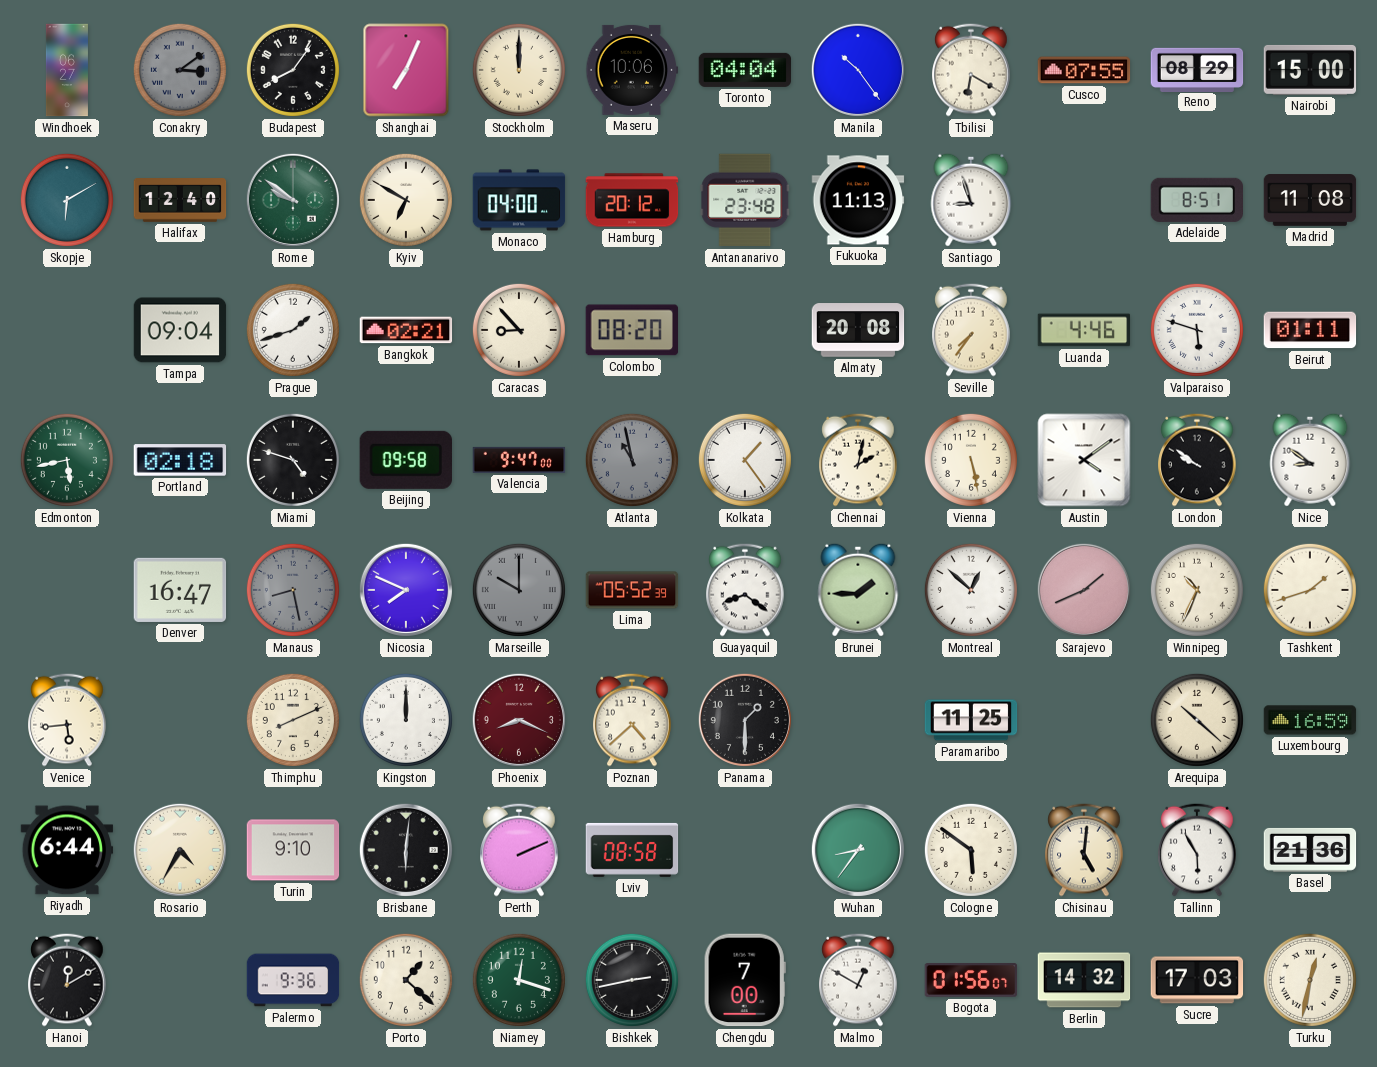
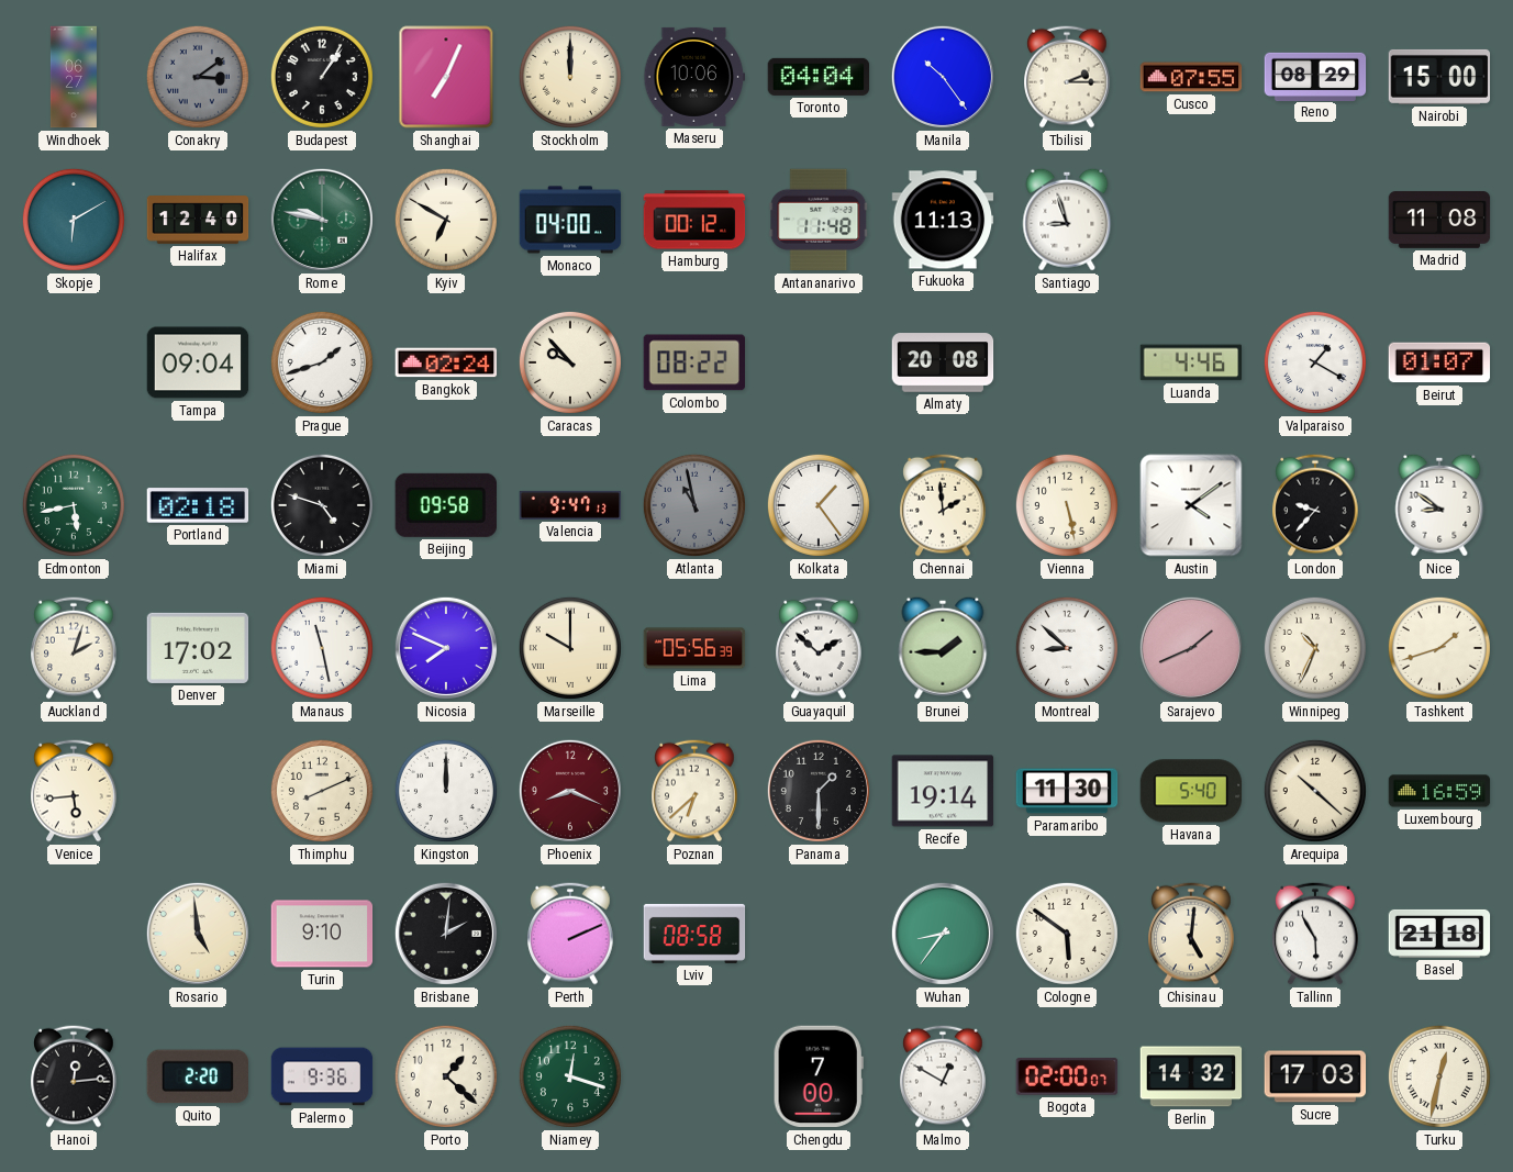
Budapest: 8:06 -> 1:06
Tbilisi: 6:20 -> 2:15
Rome: 9:51 -> 9:47
Hamburg: 20:12 -> 00:12
Antananarivo: 23:48 -> 11:48
Adelaide: 8:51 -> none
Bangkok: 02:21 -> 02:24
Caracas: 8:53 -> 9:53
Colombo: 08:20 -> 08:22
Seville: 7:36 -> none
Valparaiso: 5:48 -> 1:20
Beirut: 01:11 -> 01:07
Valencia: 9:47:00 -> 9:47:13
Chennai: 2:02 -> 1:59
London: 9:51 -> 9:37
Auckland: none -> 2:03
Denver: 16:47 -> 17:02
Manaus: 8:28 -> 11:28
Manaus dial: grey -> white
Marseille dial: grey -> cream
Lima: 05:52 -> 05:56
Guayaquil: 8:21 -> 1:52
Montreal: 12:52 -> 8:52
Poznan: 4:38 -> 6:38
Recife: none -> 19:14
Paramaribo: 11:25 -> 11:30
Havana: none -> 5:40
Riyadh: 6:44 -> none
Rosario: 4:35 -> 4:59
Brisbane: 6:01 -> 2:01
Basel: 21:36 -> 21:18
Hanoi: 12:10 -> 12:14
Quito: none -> 2:20
Bishkek: 2:43 -> none
Bogota: 01:56 -> 02:00
